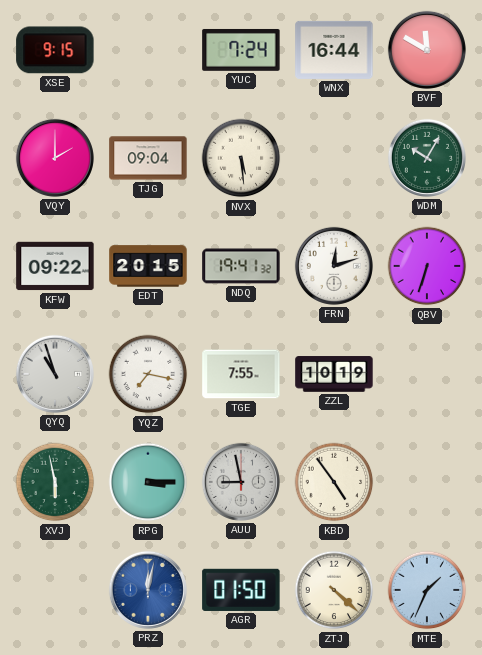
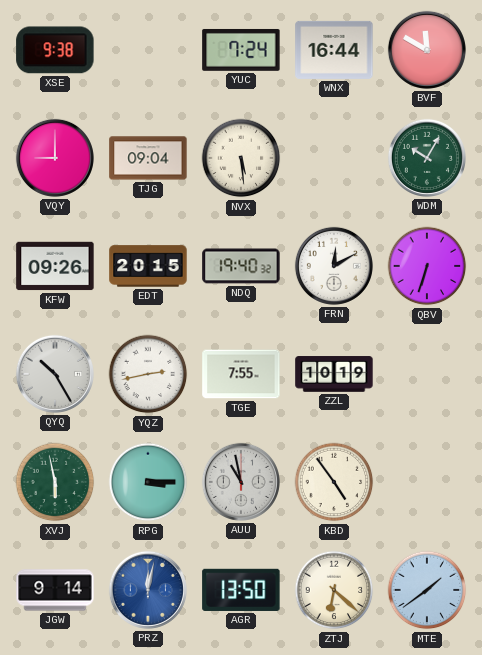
XSE: 9:15 -> 9:38
VQY: 2:00 -> 9:00
KFW: 09:22 -> 09:26
NDQ: 19:41 -> 19:40
FRN: 12:12 -> 12:10
QYQ: 10:57 -> 10:25
YQZ: 7:17 -> 2:43
AUU: 8:58 -> 10:58
JGW: none -> 9:14
AGR: 01:50 -> 13:50
ZTJ: 4:22 -> 6:22
MTE: 1:34 -> 1:39
